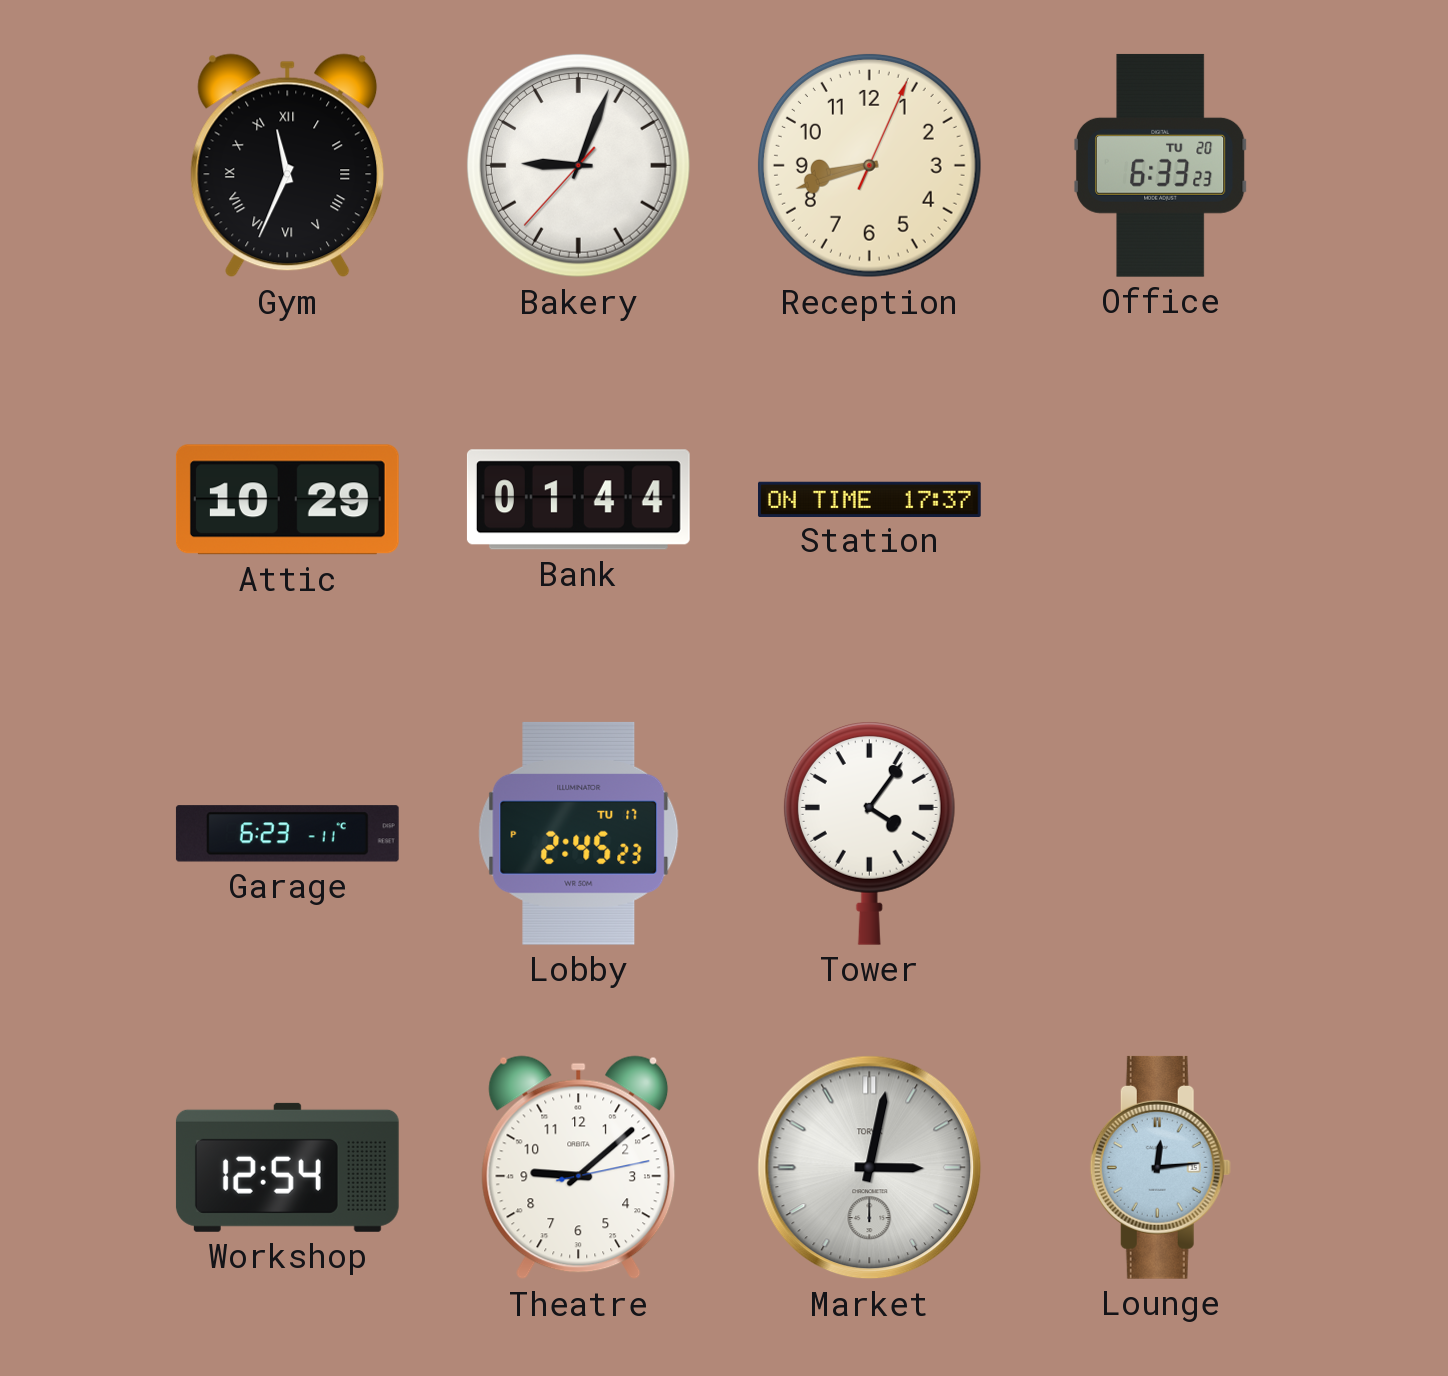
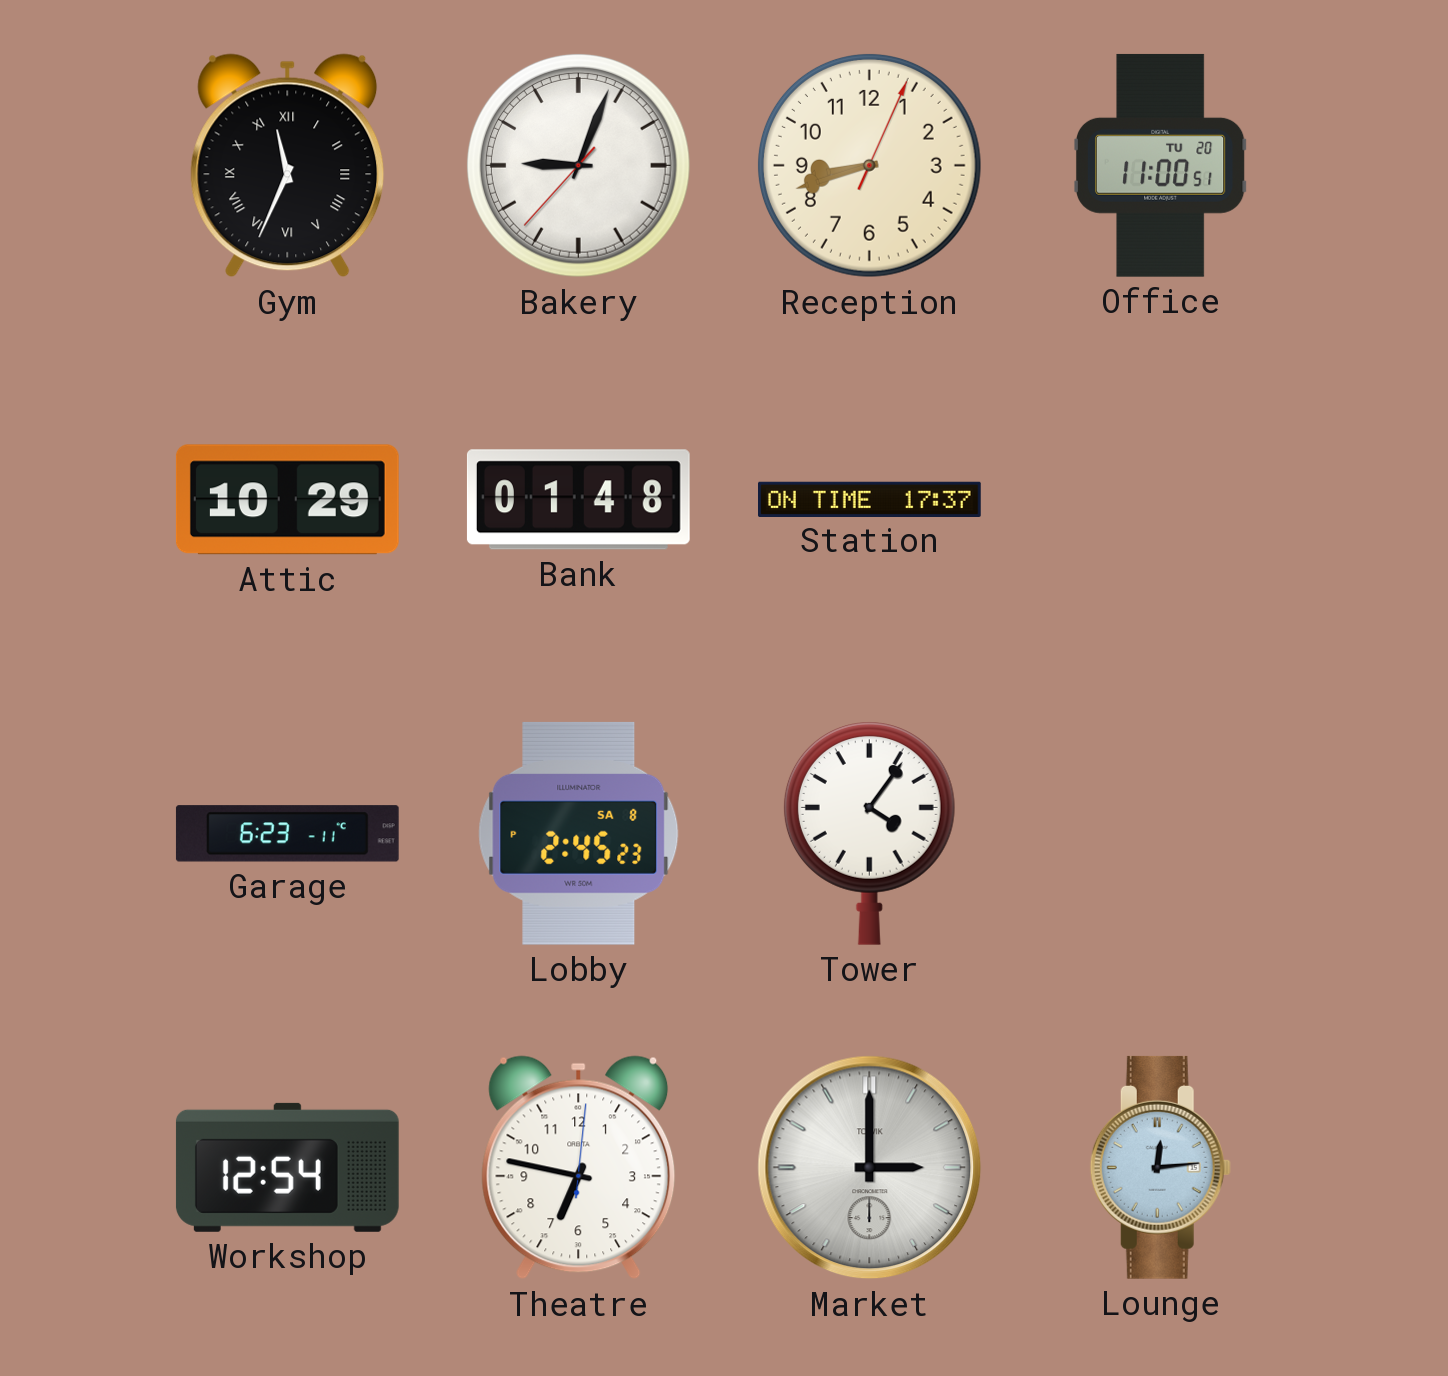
Office: 6:33 -> 11:00
Bank: 01:44 -> 01:48
Lobby date: TU 17 -> SA 8
Theatre: 9:08 -> 6:47
Market: 3:02 -> 3:00
